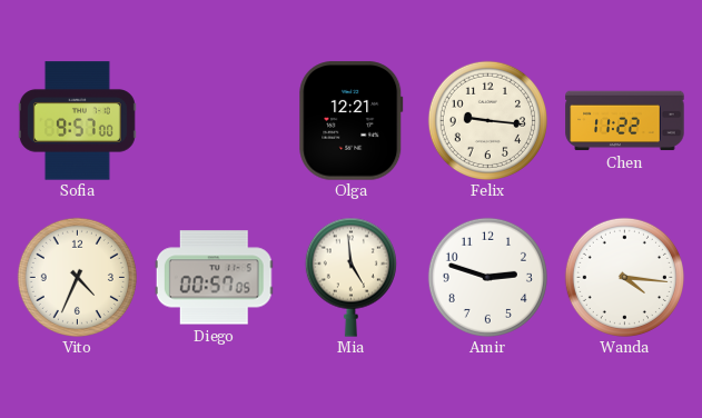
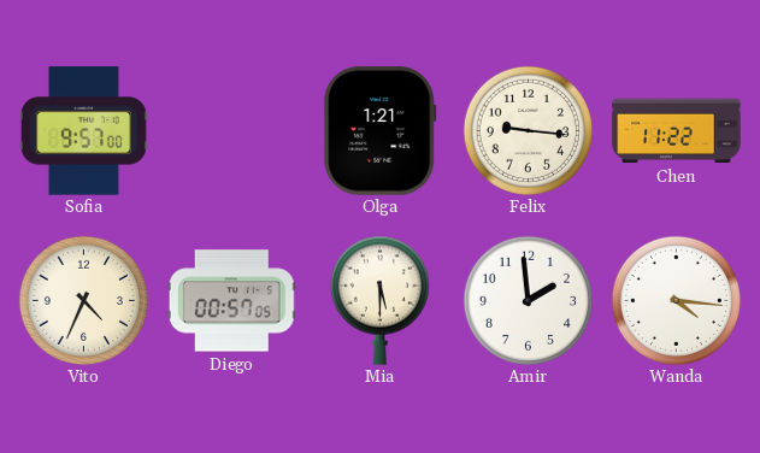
Olga: 12:21 -> 1:21
Mia: 4:59 -> 5:30
Amir: 2:48 -> 1:59
